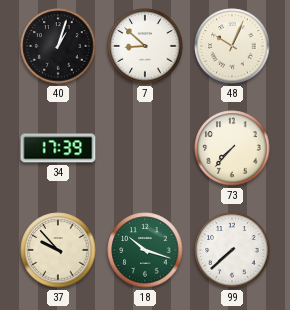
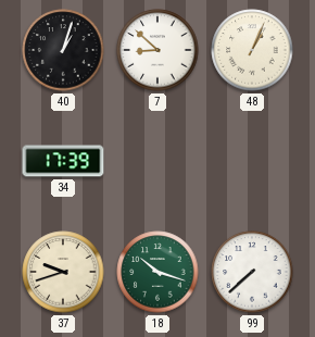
48: 10:04 -> 1:04
73: 7:37 -> none
37: 9:53 -> 9:42
